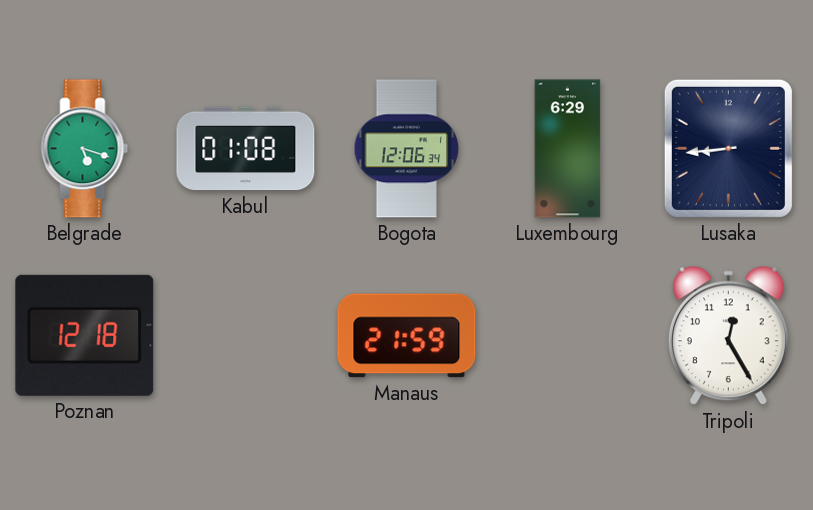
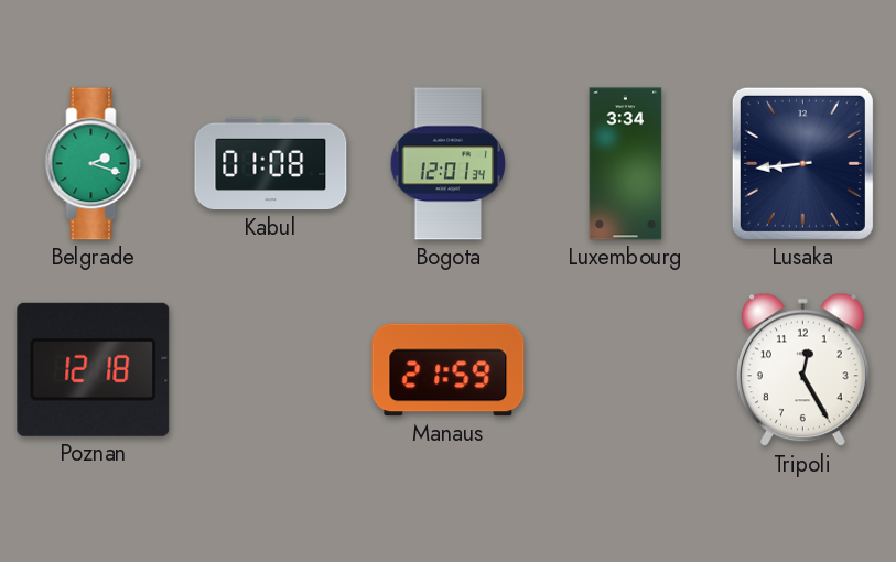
Belgrade: 5:18 -> 2:18
Bogota: 12:06 -> 12:01
Luxembourg: 6:29 -> 3:34
